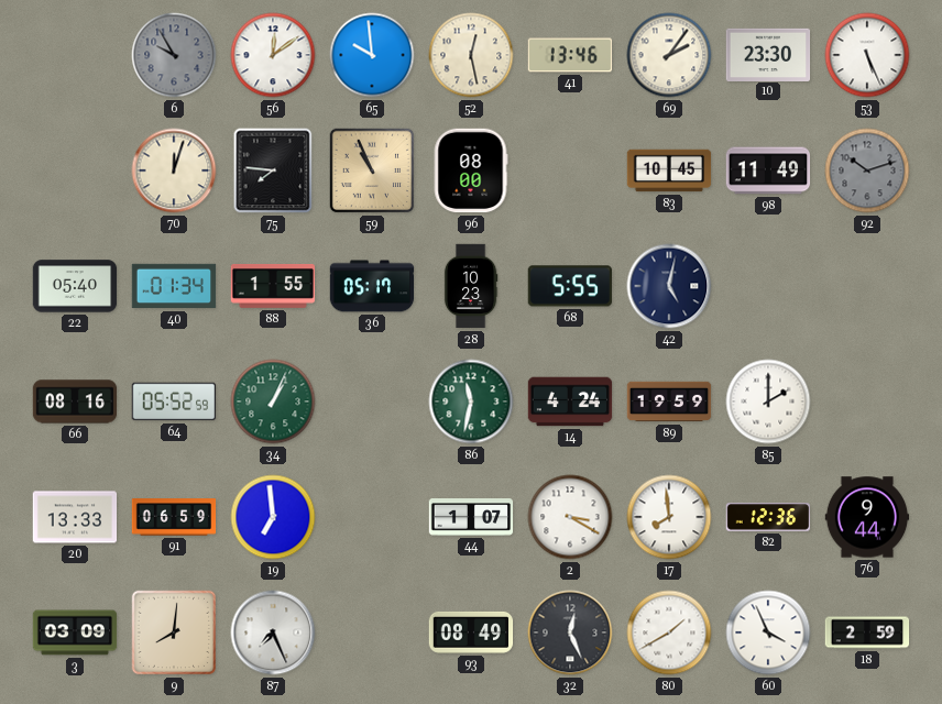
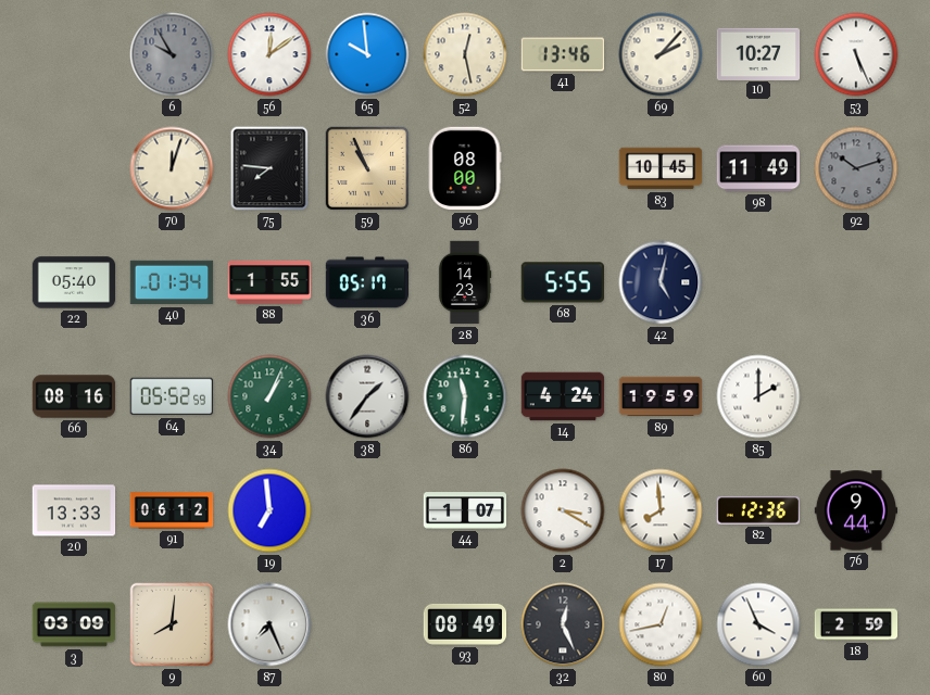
69: 2:06 -> 2:07
10: 23:30 -> 10:27
28: 10:23 -> 14:23
38: none -> 1:36
86: 11:32 -> 11:31
91: 06:59 -> 06:12
80: 1:40 -> 12:43
